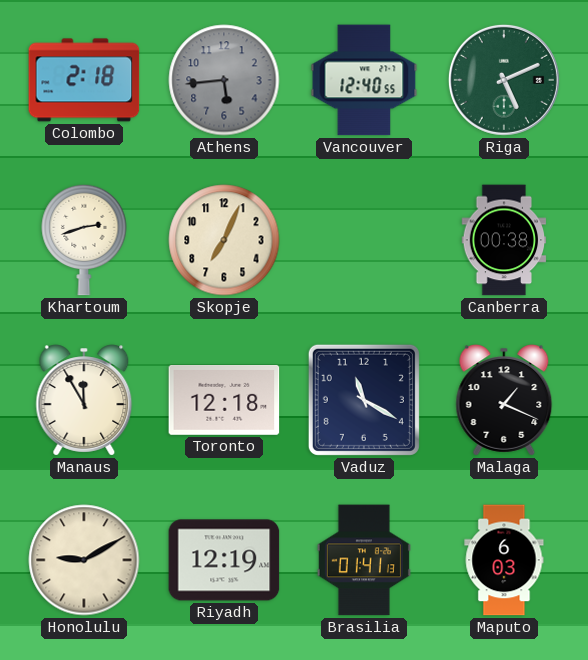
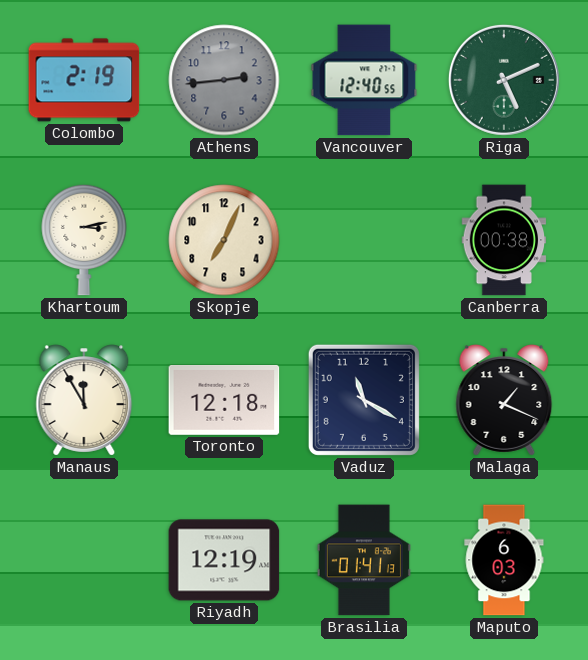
Colombo: 2:18 -> 2:19
Athens: 5:44 -> 2:44
Khartoum: 2:42 -> 3:13
Honolulu: 9:10 -> none
